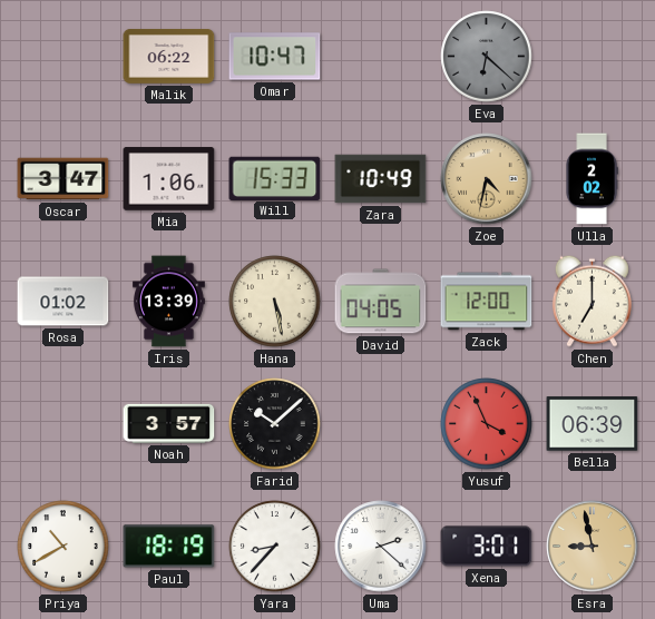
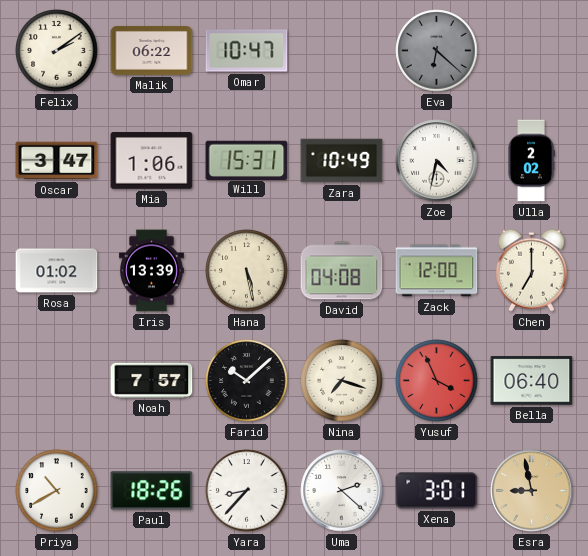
Felix: none -> 2:09
Will: 15:33 -> 15:31
Zoe dial: champagne -> white
David: 04:05 -> 04:08
Noah: 3:57 -> 7:57
Nina: none -> 7:18
Bella: 06:39 -> 06:40
Paul: 18:19 -> 18:26
